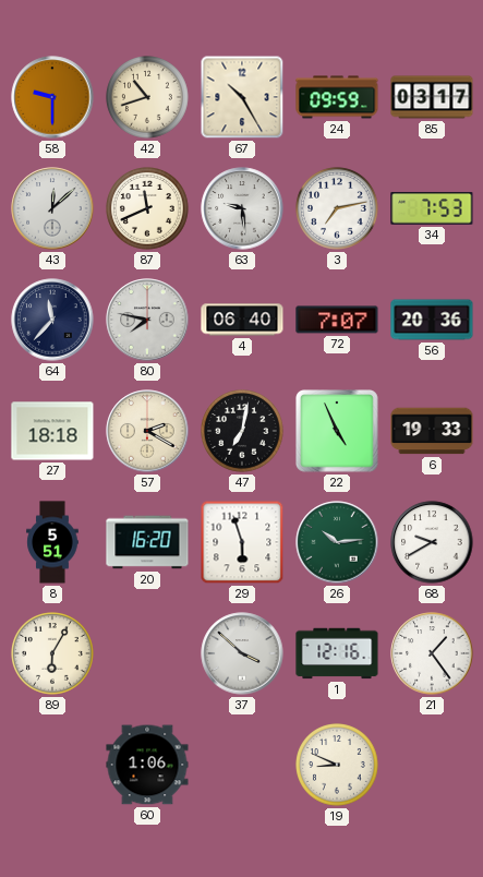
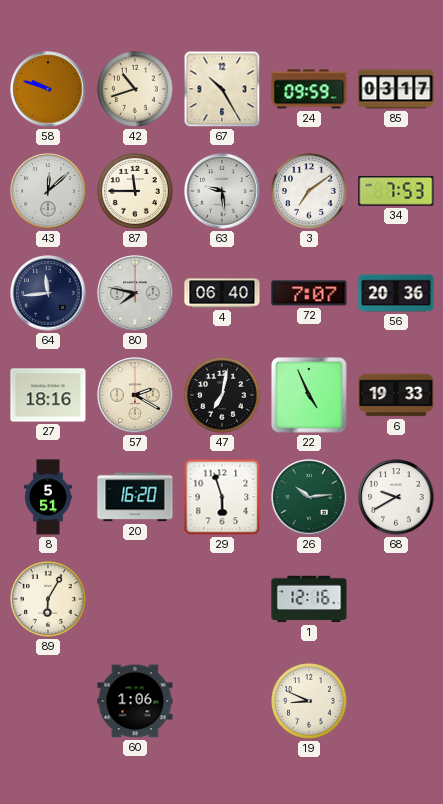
58: 9:30 -> 9:48
87: 11:41 -> 11:45
3: 7:13 -> 7:09
64: 11:37 -> 11:44
27: 18:18 -> 18:16
37: 3:52 -> none
21: 1:24 -> none
